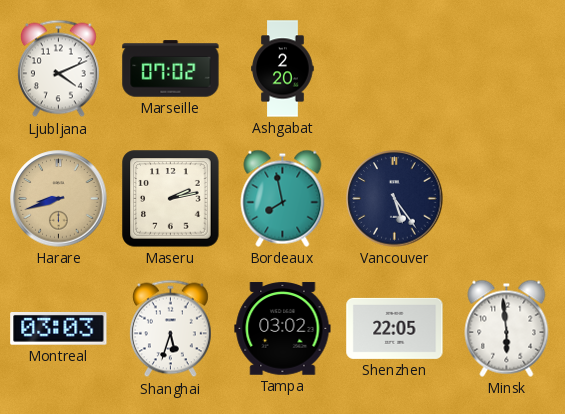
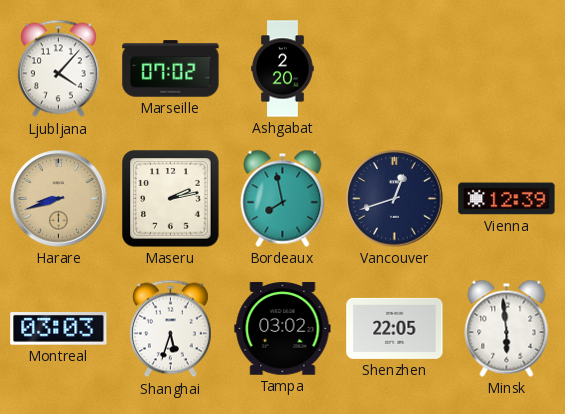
Ljubljana: 4:11 -> 4:07
Vancouver: 5:24 -> 12:42
Vienna: none -> 12:39
